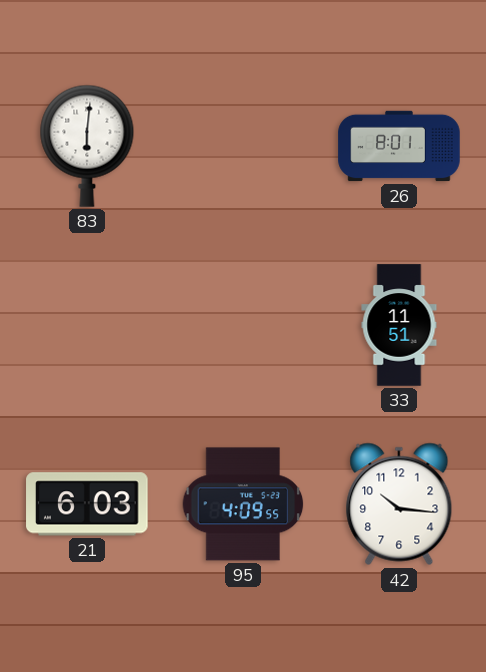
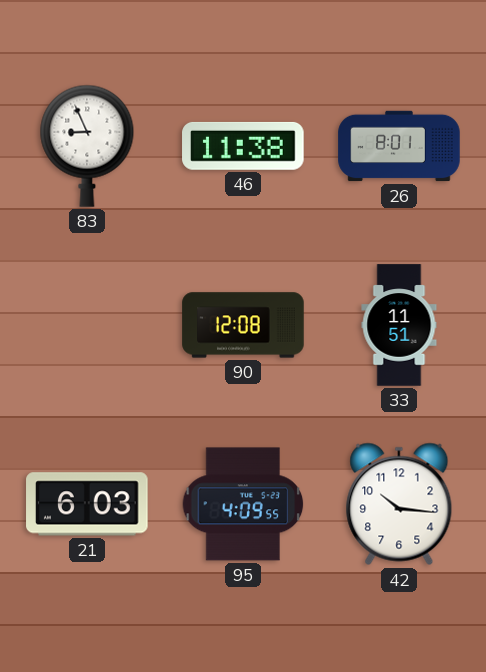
83: 6:01 -> 8:56
46: none -> 11:38
90: none -> 12:08
